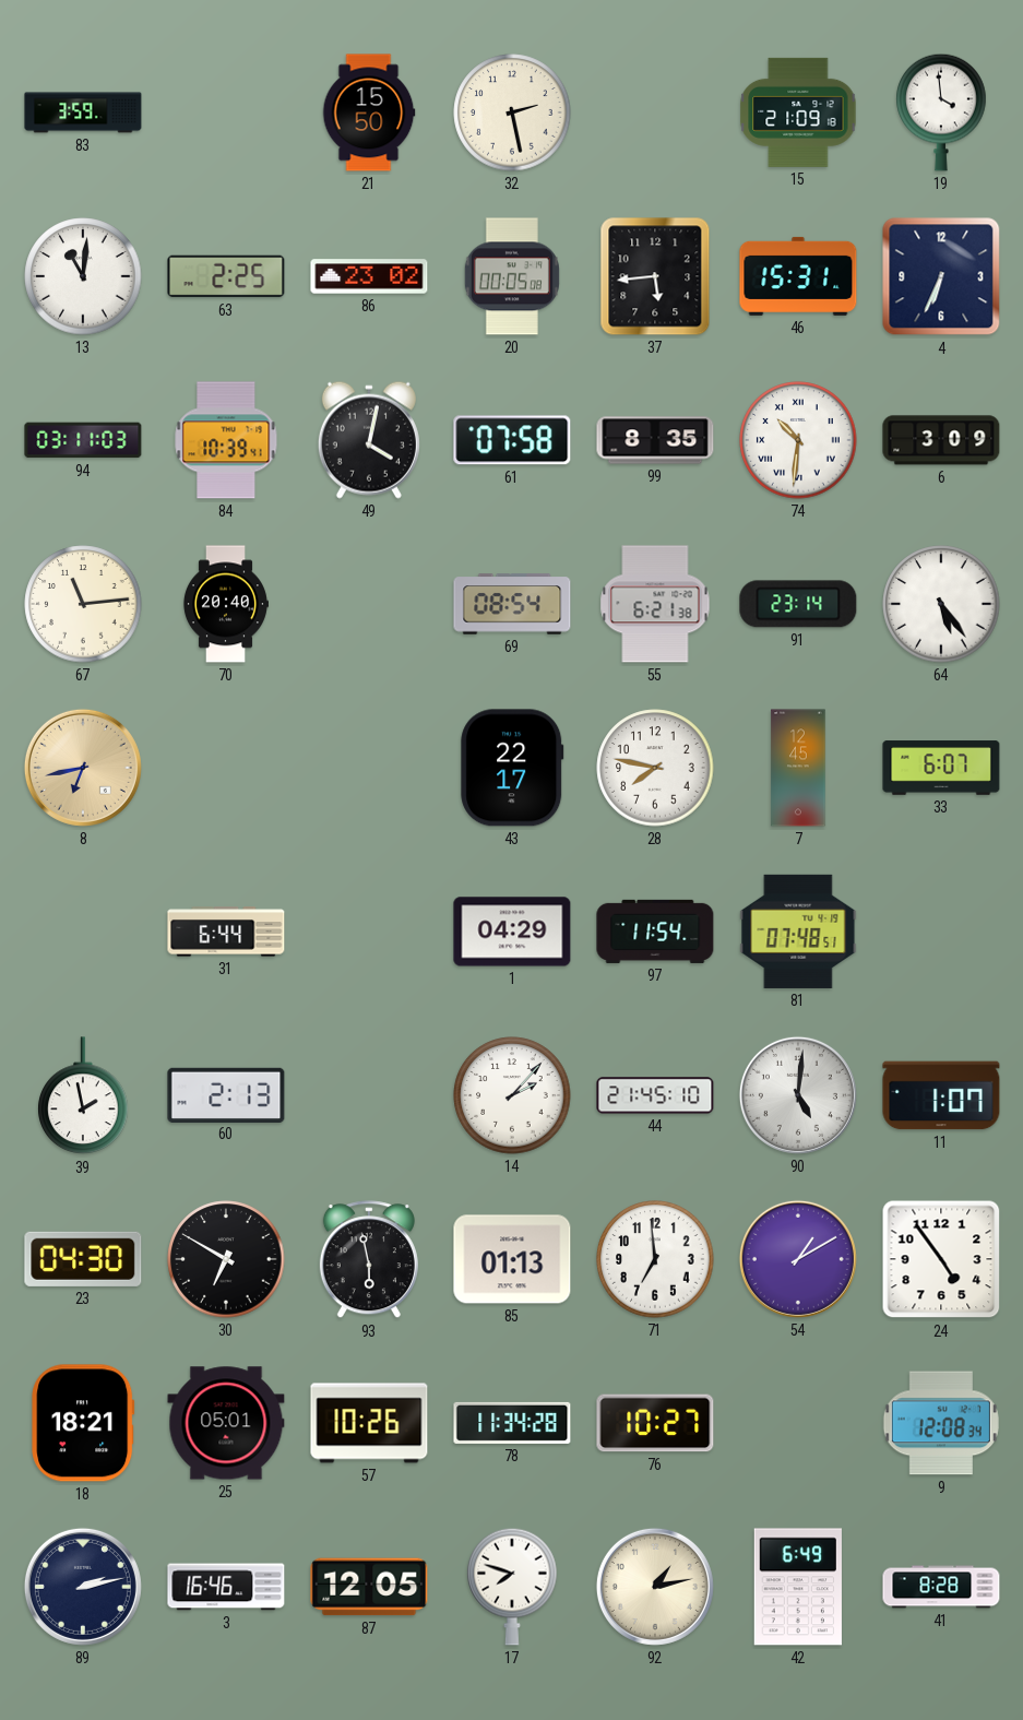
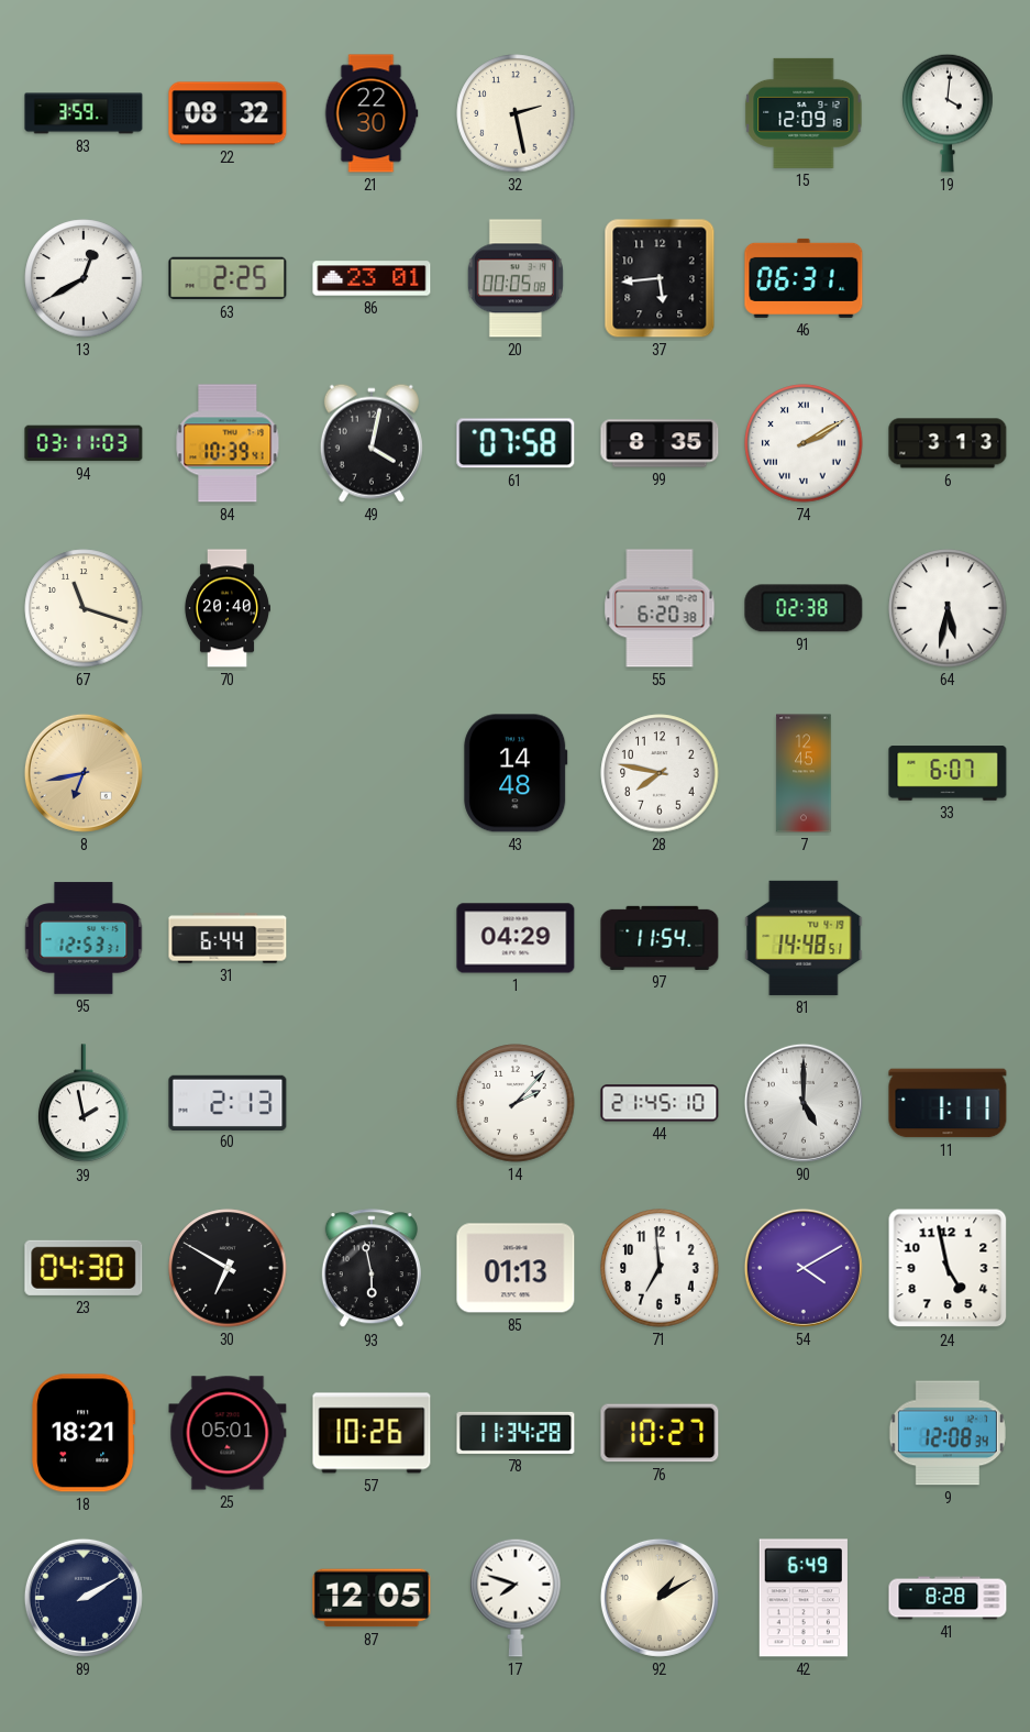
22: none -> 08:32
21: 15:50 -> 22:30
15: 21:09 -> 12:09
19: 3:59 -> 4:01
13: 11:01 -> 12:40
86: 23:02 -> 23:01
46: 15:31 -> 06:31
4: 6:34 -> none
74: 10:31 -> 2:10
6: 3:09 -> 3:13
67: 11:14 -> 11:18
69: 08:54 -> none
55: 6:21 -> 6:20
91: 23:14 -> 02:38
64: 5:24 -> 5:32
43: 22:17 -> 14:48
95: none -> 12:53
81: 07:48 -> 14:48
90: 5:01 -> 5:00
11: 1:07 -> 1:11
54: 1:10 -> 4:10
24: 4:54 -> 4:58
89: 2:13 -> 2:10
3: 16:46 -> none
92: 1:13 -> 1:10
